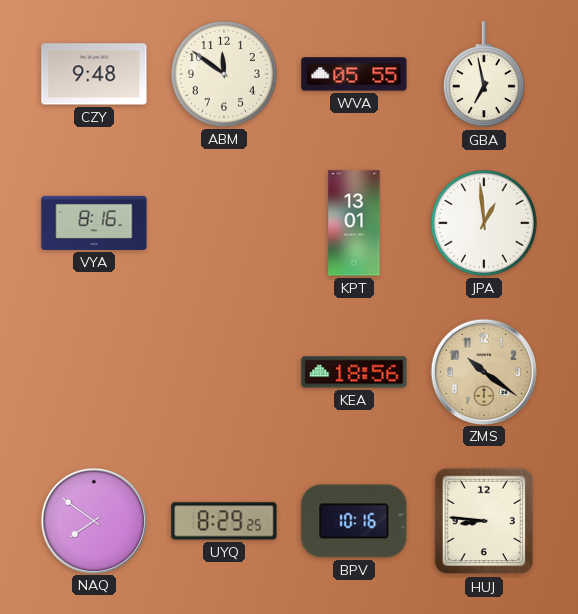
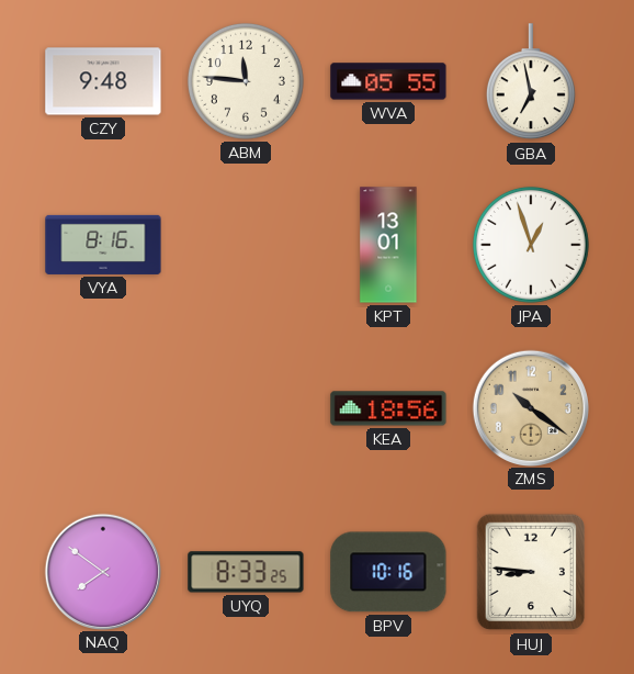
ABM: 11:51 -> 11:46
JPA: 12:59 -> 12:57
UYQ: 8:29 -> 8:33
